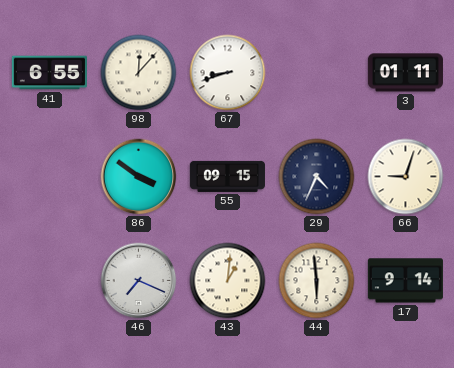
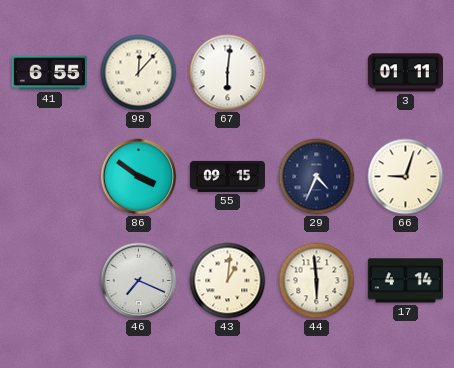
67: 8:42 -> 6:01
17: 9:14 -> 4:14
